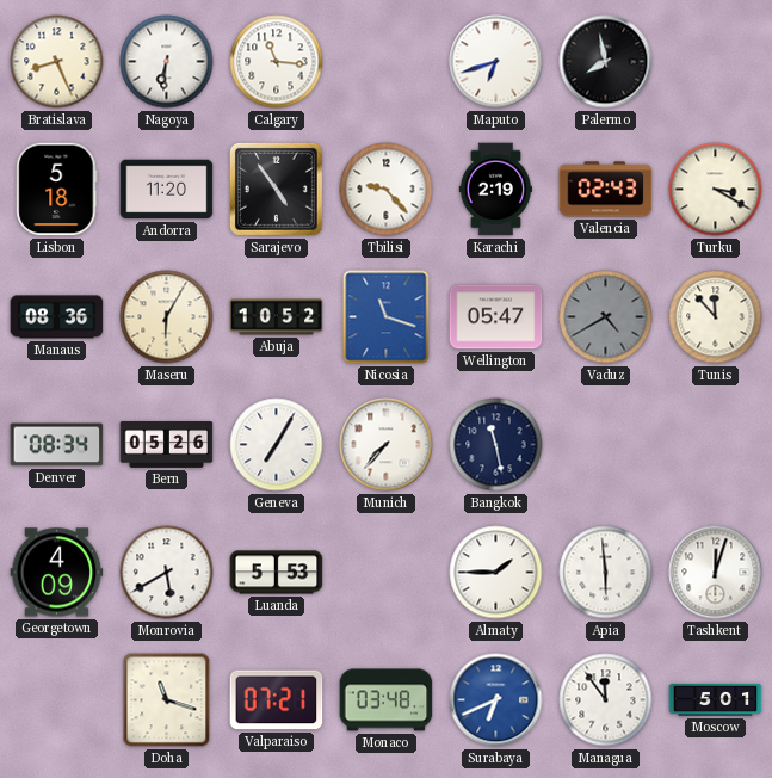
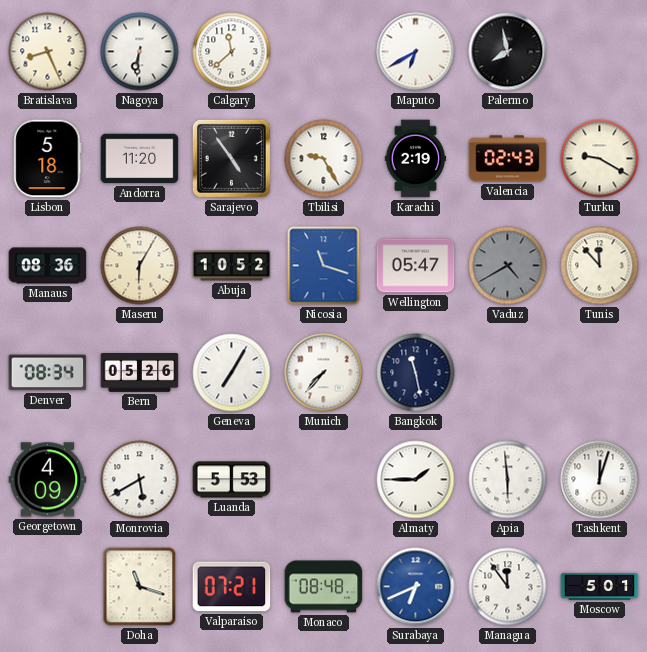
Calgary: 11:16 -> 11:38
Maputo: 6:42 -> 6:40
Tbilisi: 9:23 -> 9:25
Turku: 3:20 -> 9:20
Monaco: 03:48 -> 08:48
